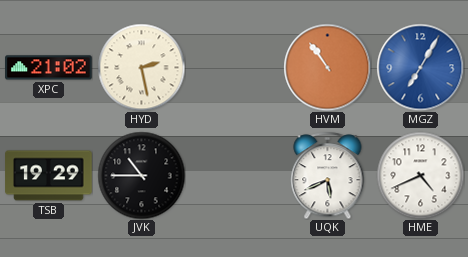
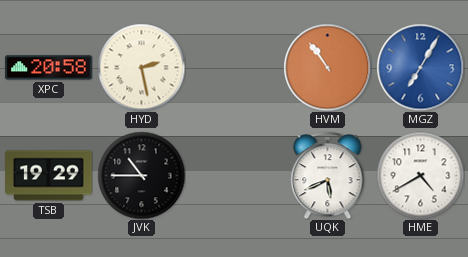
XPC: 21:02 -> 20:58
HME: 4:41 -> 4:40
